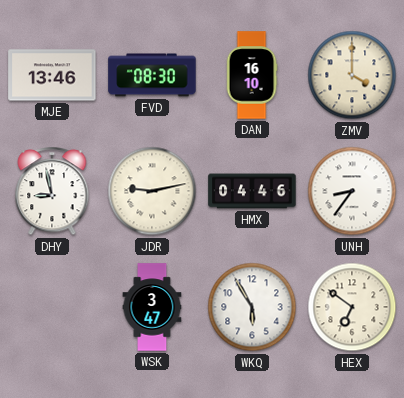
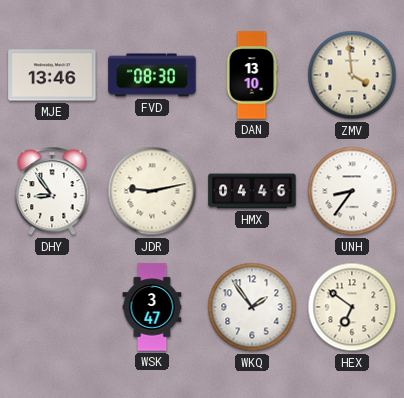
DAN: 16:10 -> 13:10
ZMV: 4:00 -> 3:59
DHY: 8:58 -> 8:54
WKQ: 5:55 -> 1:54
